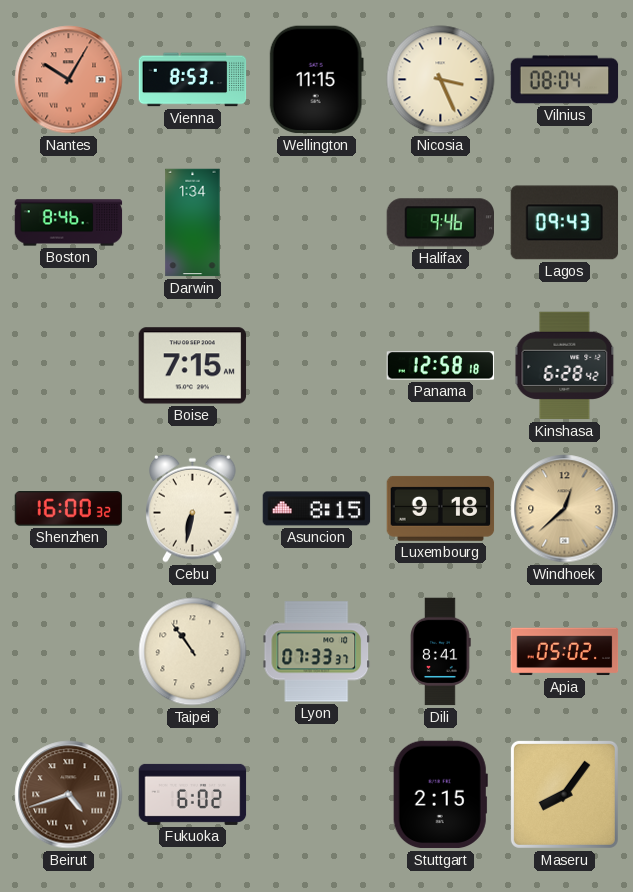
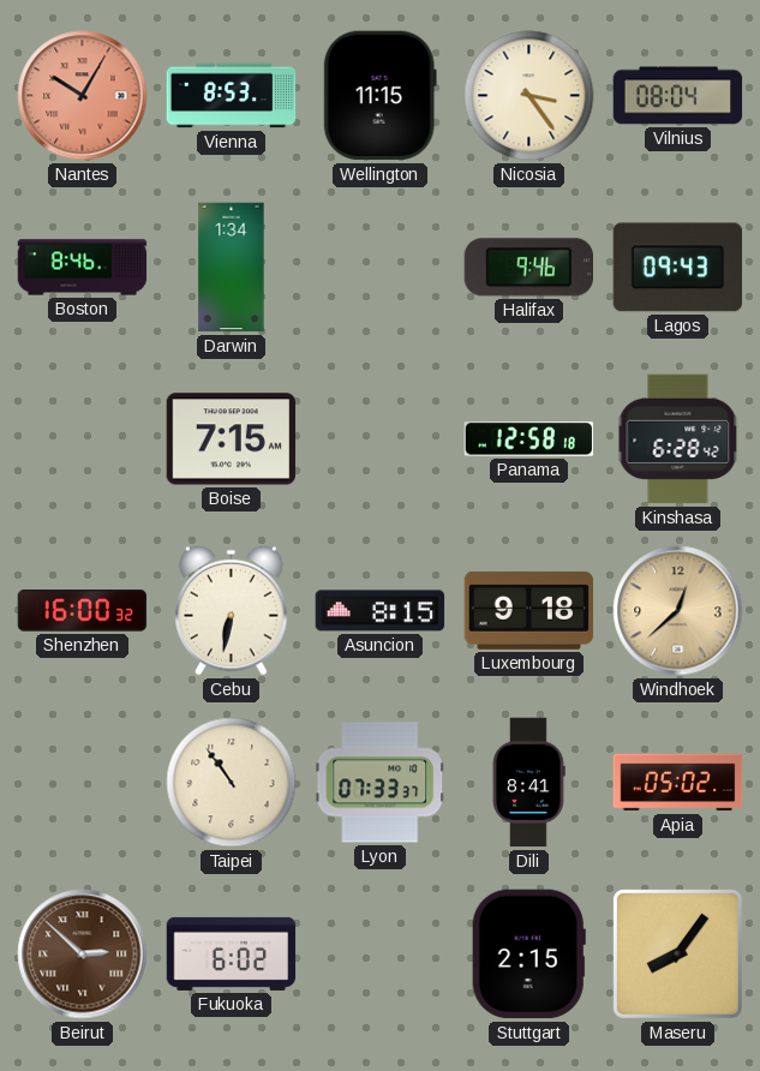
Nicosia: 3:26 -> 3:24
Beirut: 4:42 -> 2:52
